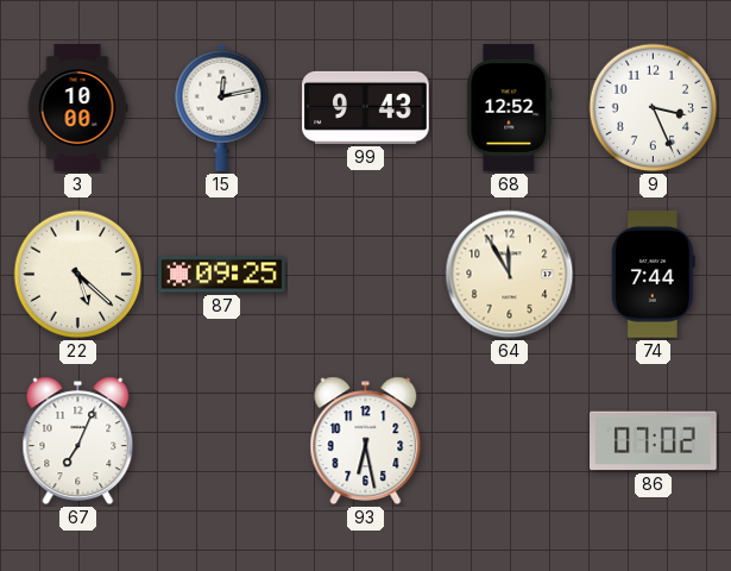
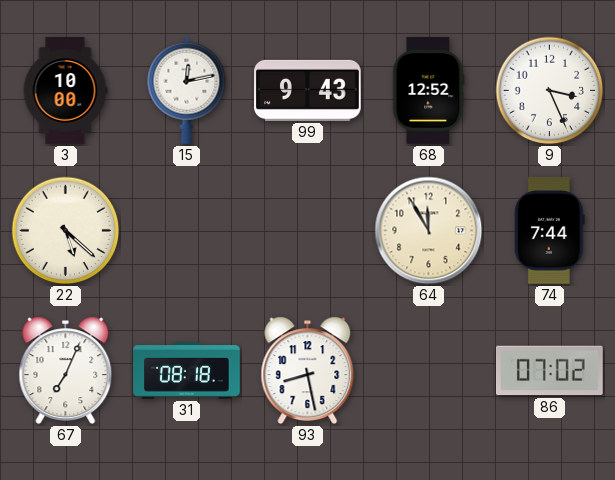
87: 09:25 -> none
31: none -> 08:18
93: 6:28 -> 8:28
